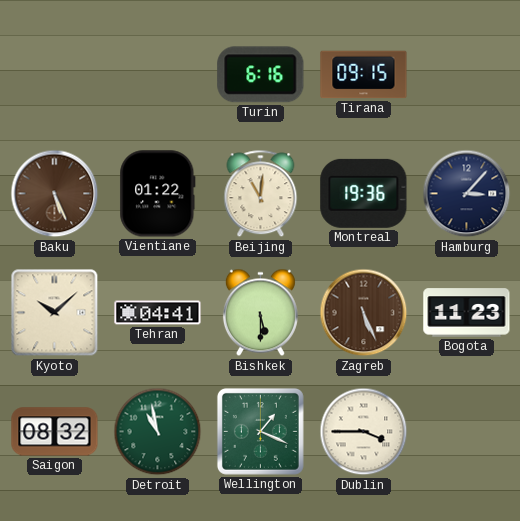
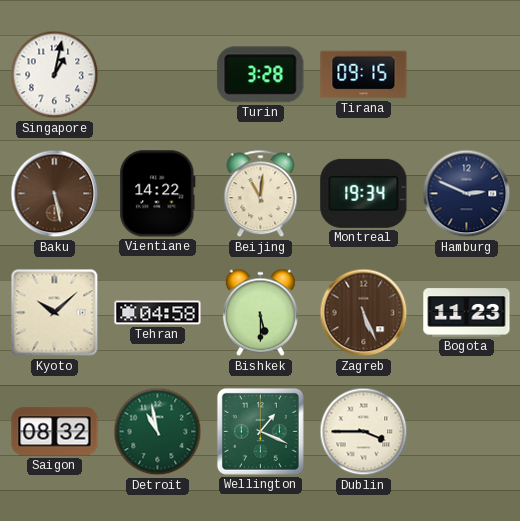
Singapore: none -> 1:02
Turin: 6:16 -> 3:28
Baku: 5:26 -> 5:28
Vientiane: 01:22 -> 14:22
Montreal: 19:36 -> 19:34
Hamburg: 3:07 -> 2:49
Tehran: 04:41 -> 04:58
